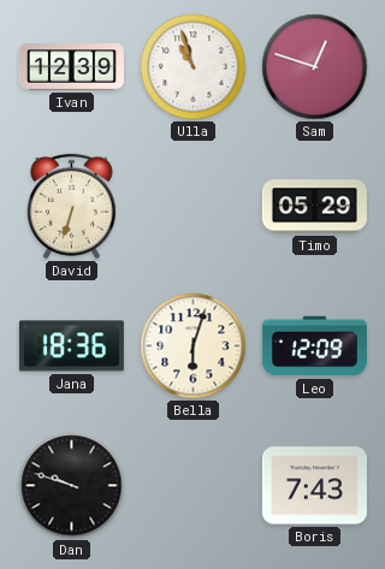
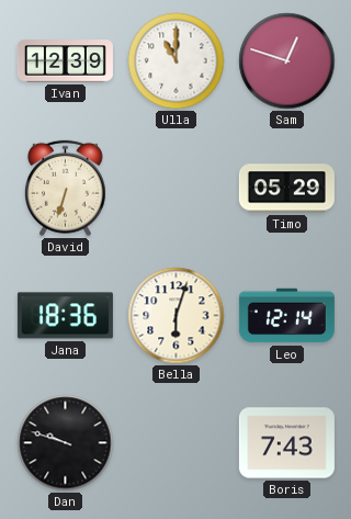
Ulla: 10:57 -> 11:00
Leo: 12:09 -> 12:14
